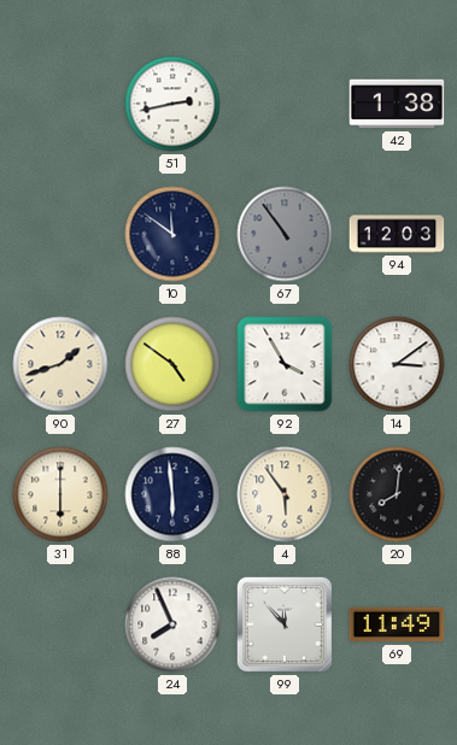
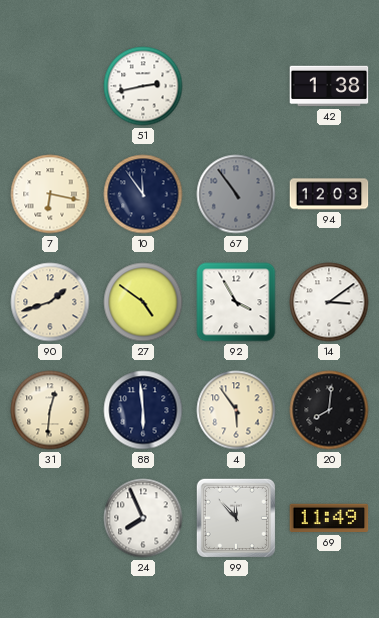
7: none -> 6:17
10: 11:51 -> 11:54
31: 6:00 -> 12:31
